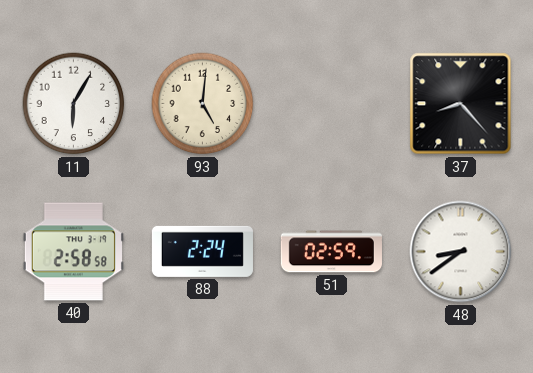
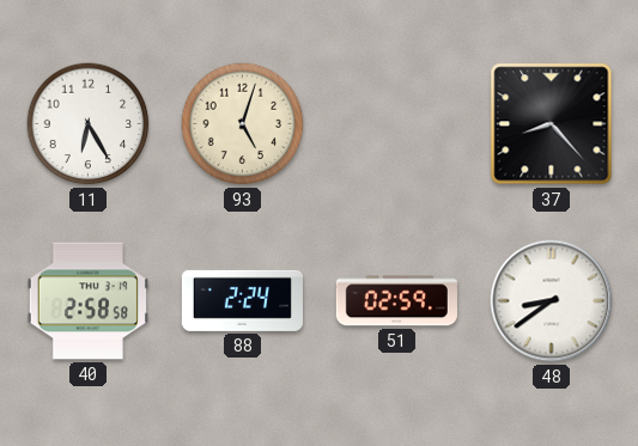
11: 6:05 -> 6:25
93: 5:01 -> 5:03
